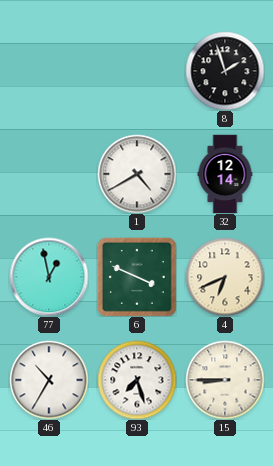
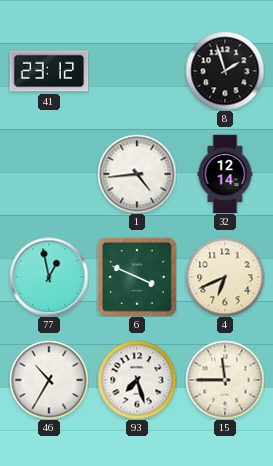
41: none -> 23:12
1: 4:40 -> 4:44
15: 8:45 -> 11:45
